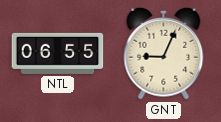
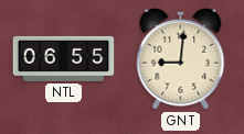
GNT: 9:04 -> 9:01
